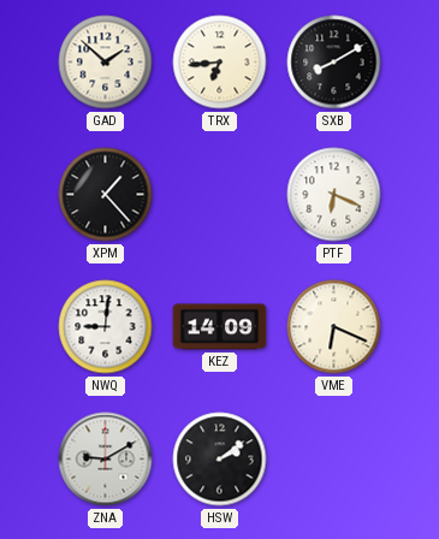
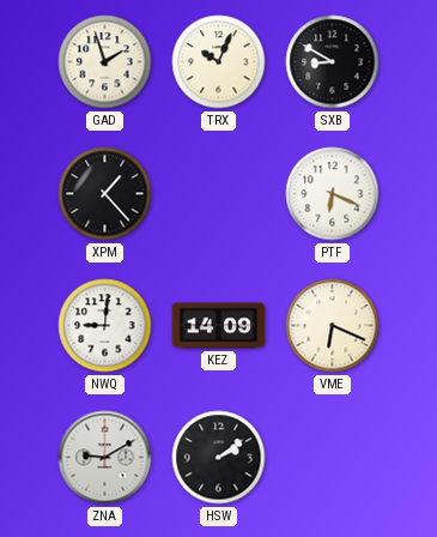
GAD: 1:52 -> 1:57
TRX: 6:44 -> 10:04
SXB: 8:10 -> 8:50
